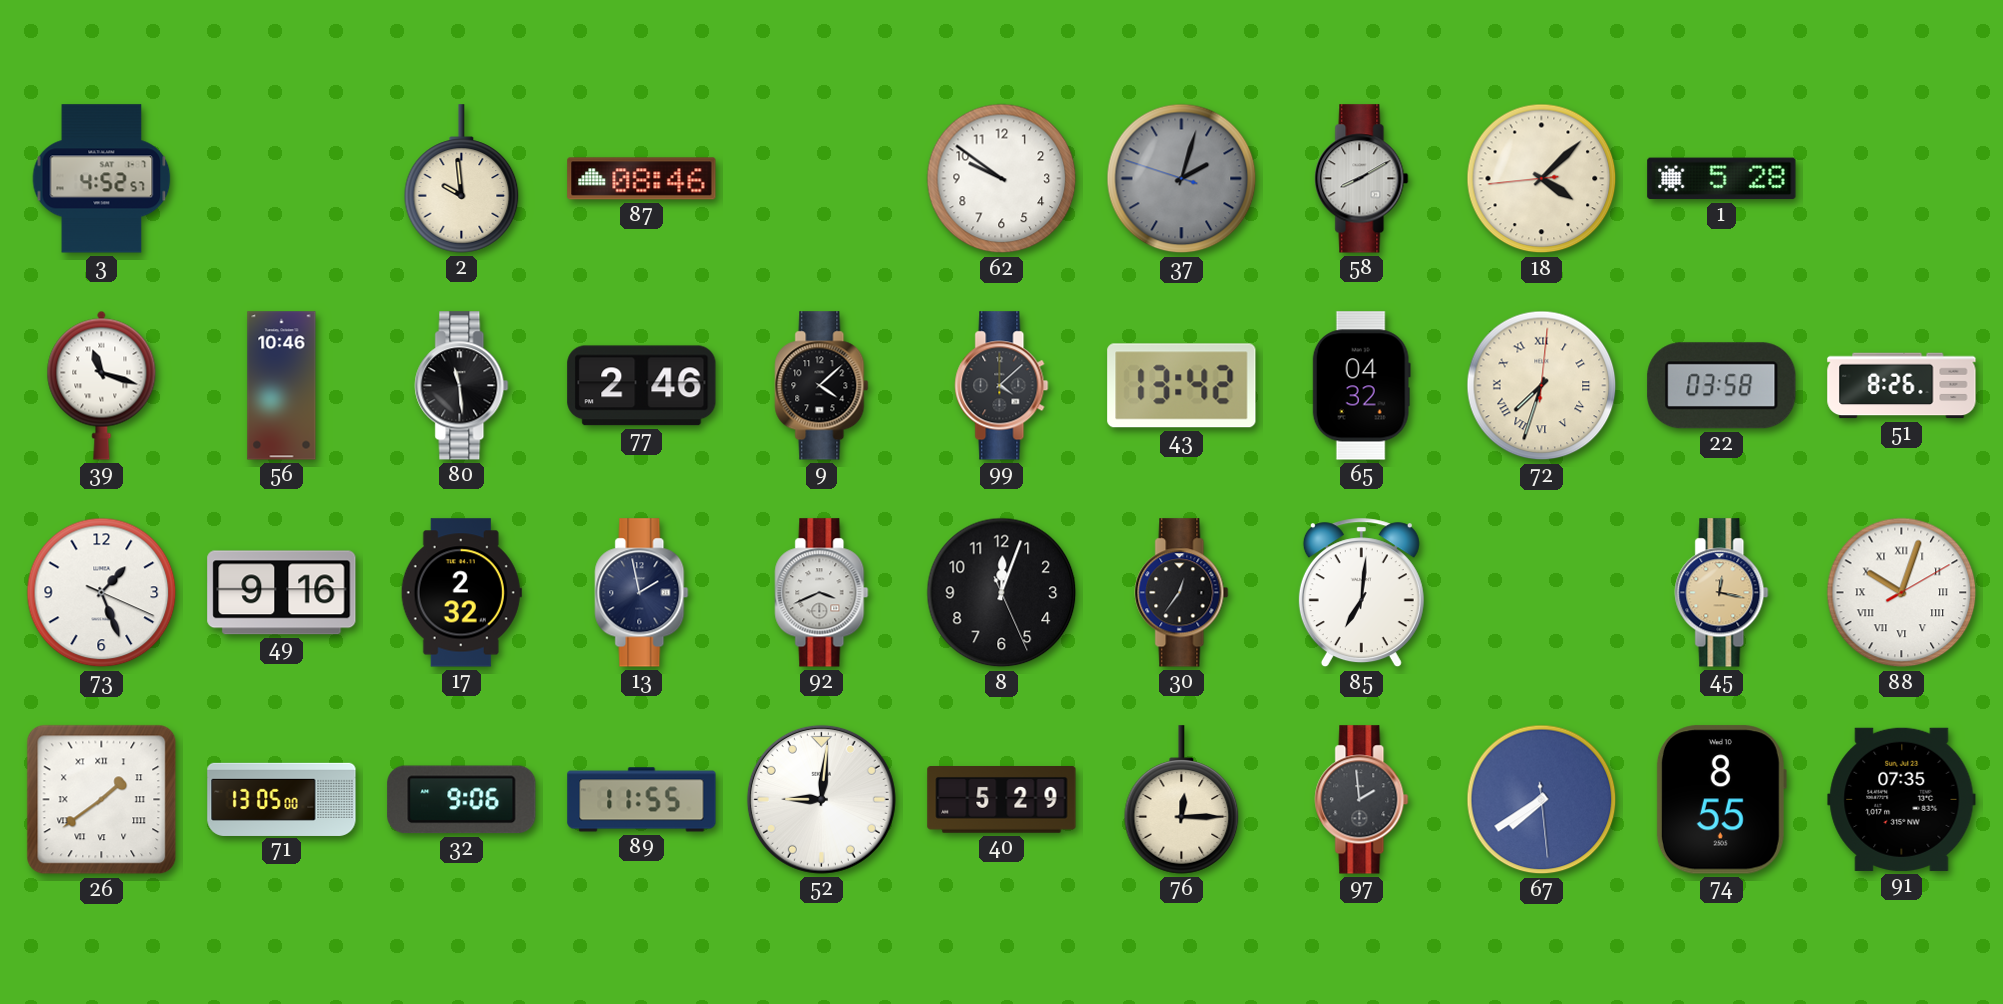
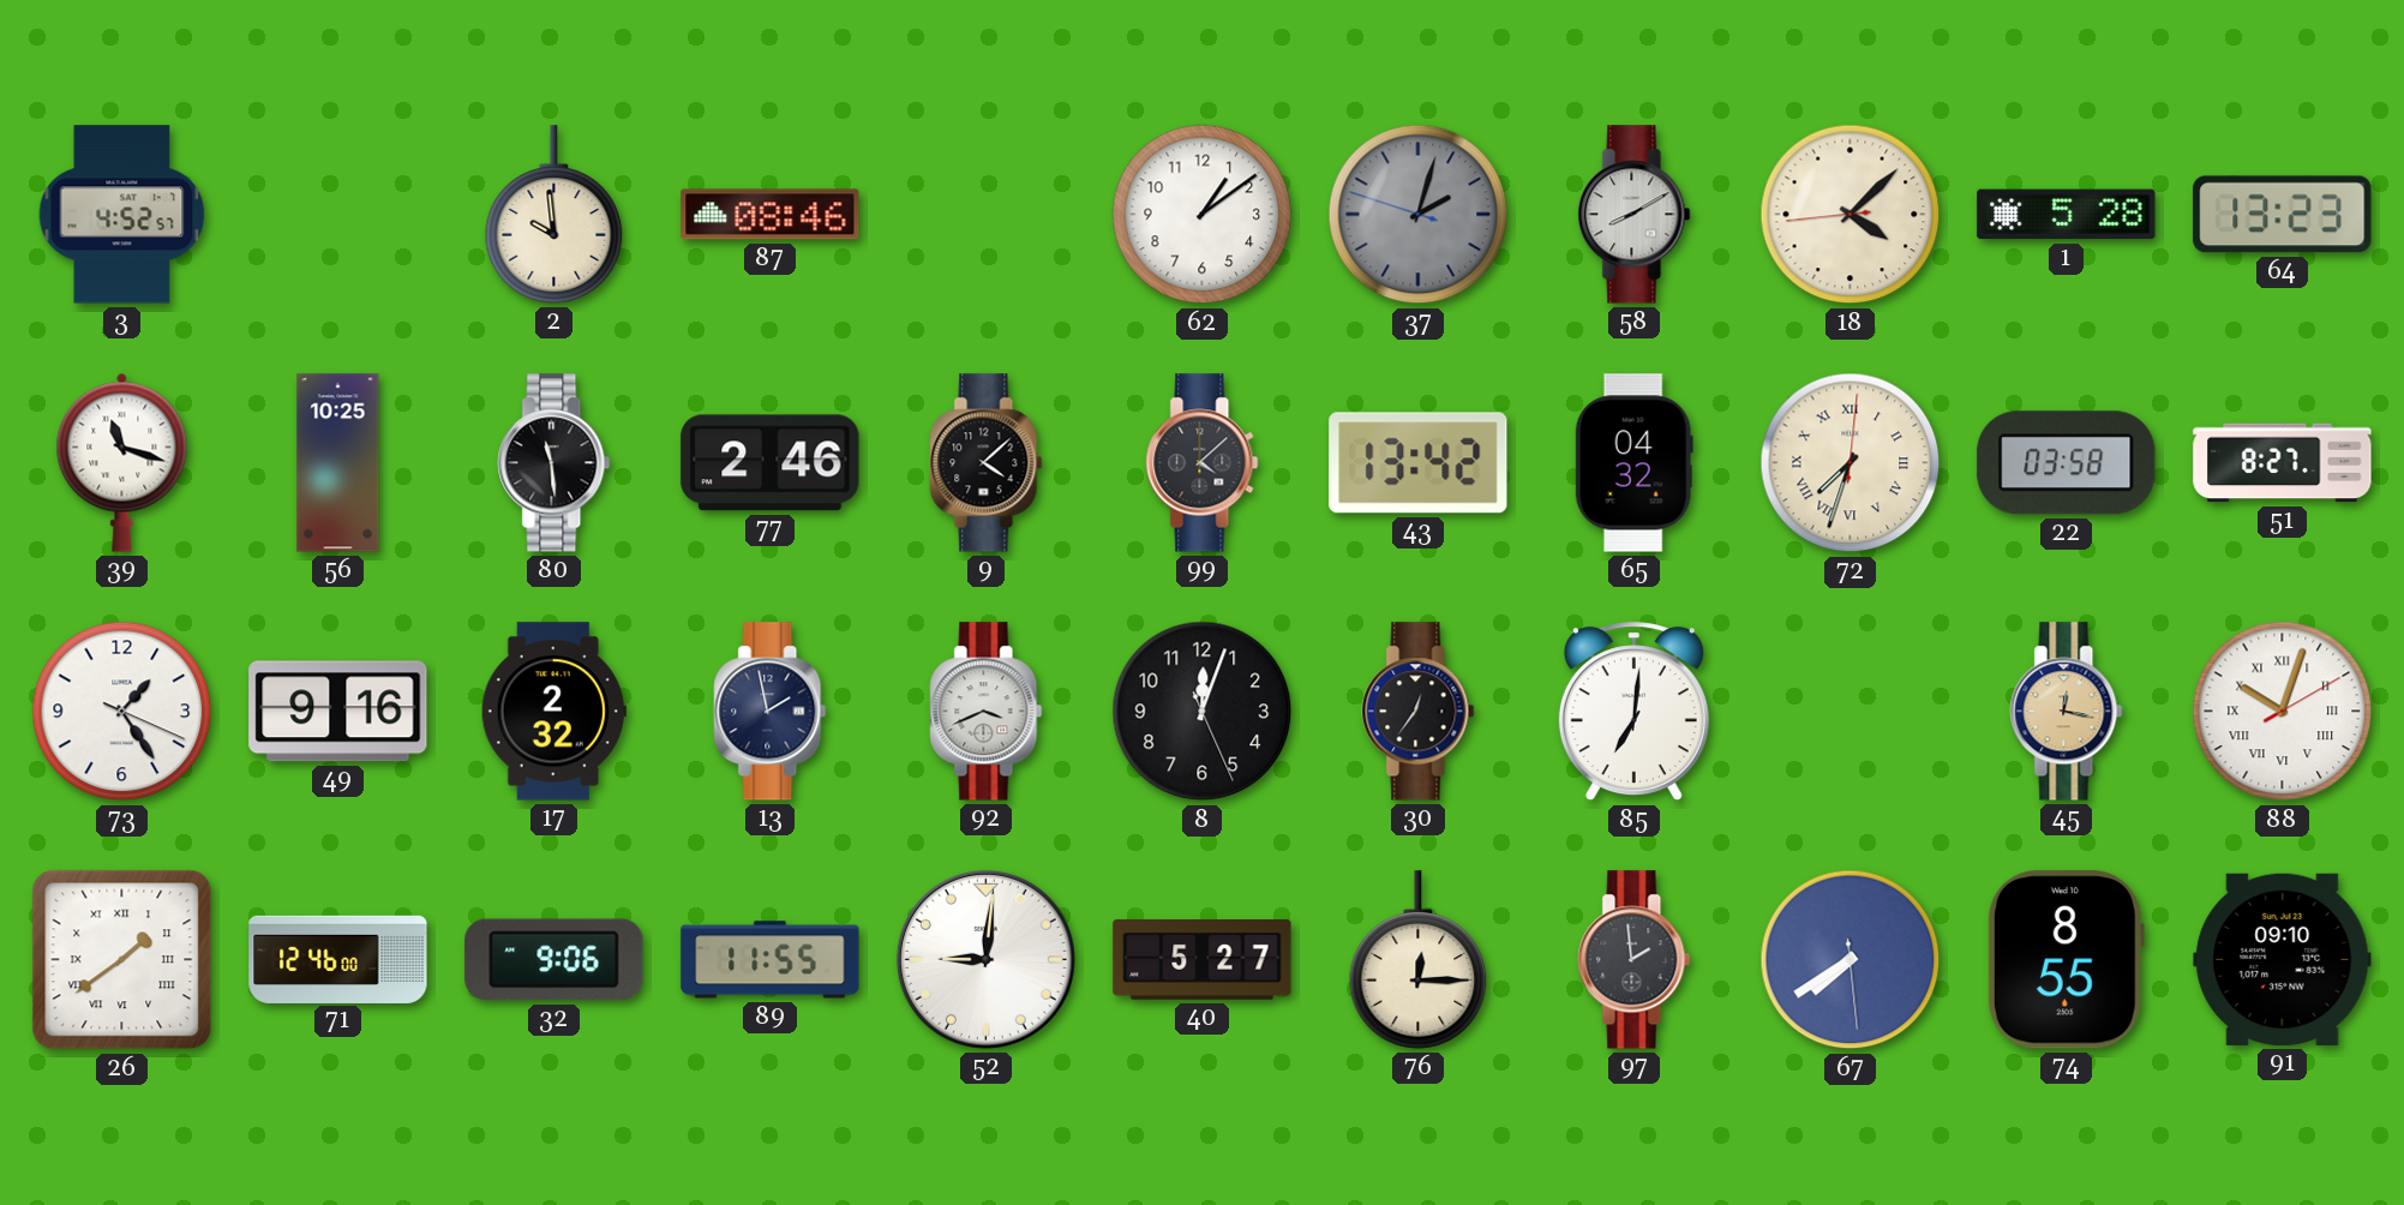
62: 9:51 -> 1:09
64: none -> 13:23
56: 10:46 -> 10:25
51: 8:26 -> 8:27
73: 1:26 -> 1:24
71: 13:05 -> 12:46
40: 5:29 -> 5:27
91: 07:35 -> 09:10
